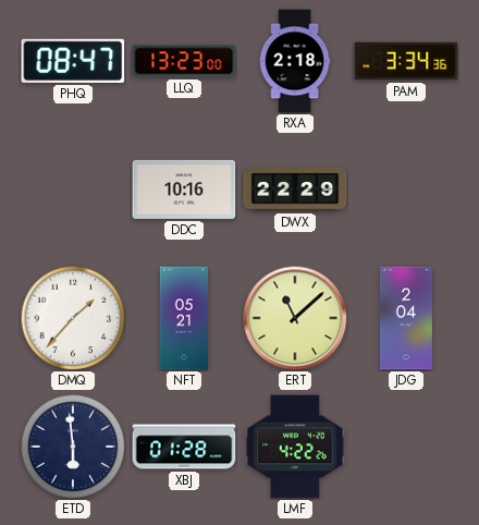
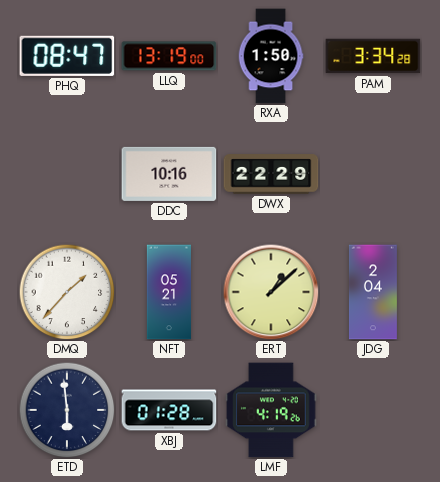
LLQ: 13:23 -> 13:19
RXA: 2:18 -> 1:50
PAM: 3:34:36 -> 3:34:28
ERT: 11:08 -> 1:08
LMF: 4:22 -> 4:19
